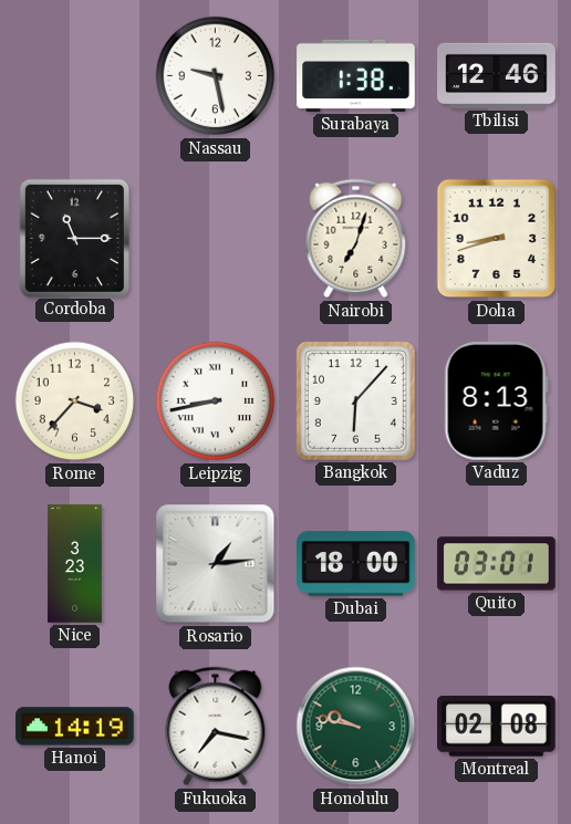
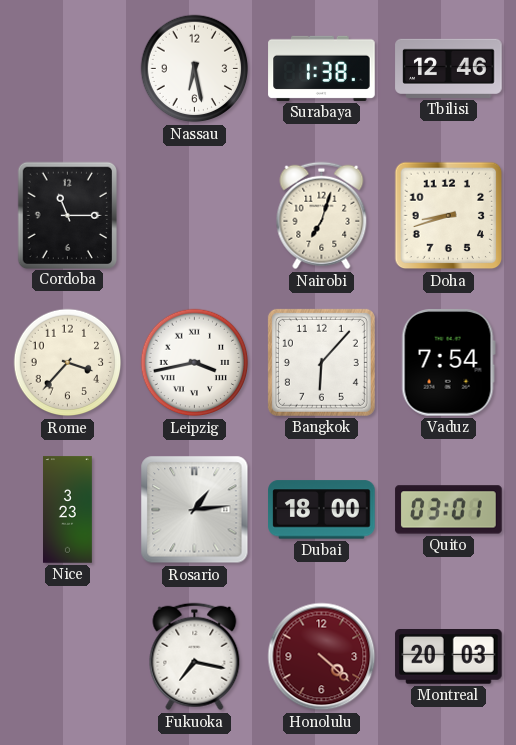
Nassau: 9:28 -> 6:28
Leipzig: 8:43 -> 3:43
Vaduz: 8:13 -> 7:54
Hanoi: 14:19 -> none
Honolulu: 9:47 -> 4:22
Honolulu dial: green -> burgundy
Montreal: 02:08 -> 20:03
